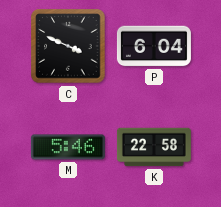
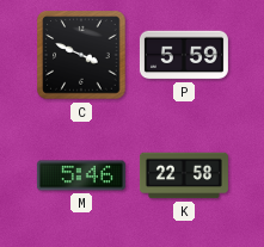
P: 6:04 -> 5:59
